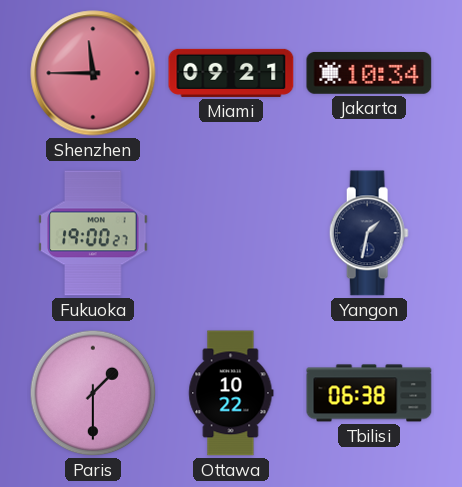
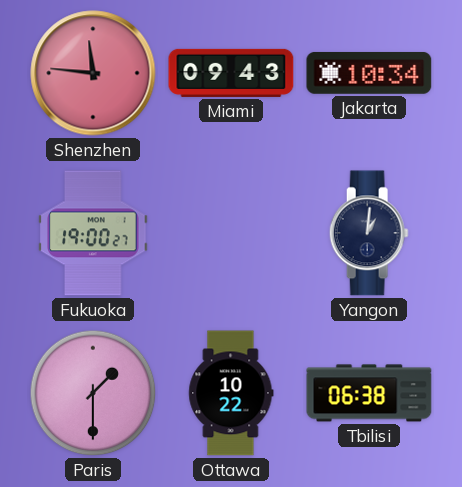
Shenzhen: 11:45 -> 11:46
Miami: 09:21 -> 09:43
Yangon: 1:32 -> 1:01
